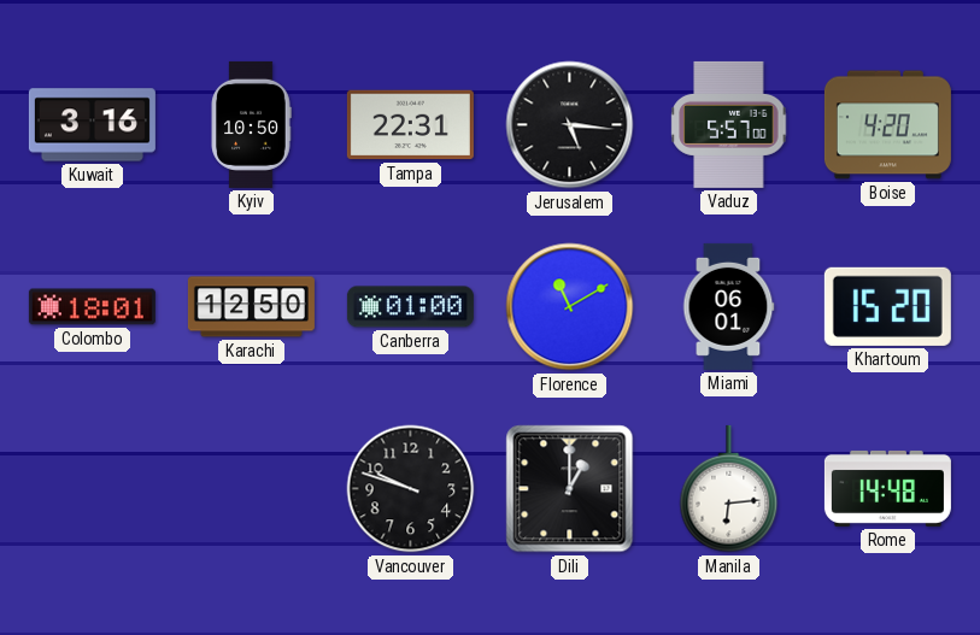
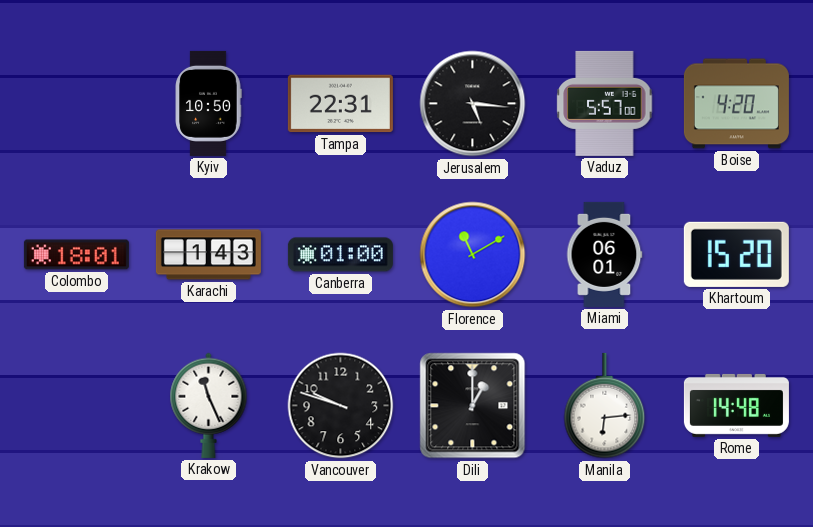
Kuwait: 3:16 -> none
Karachi: 12:50 -> 1:43
Krakow: none -> 11:26
